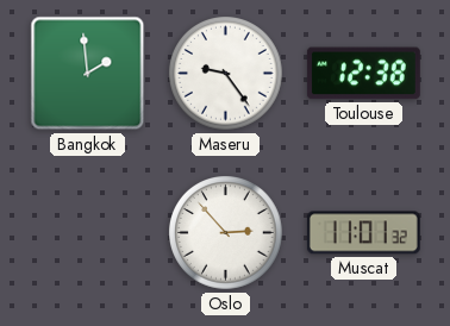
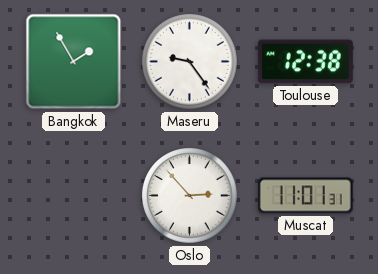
Bangkok: 1:59 -> 1:55
Muscat: 11:01:32 -> 11:01:31
